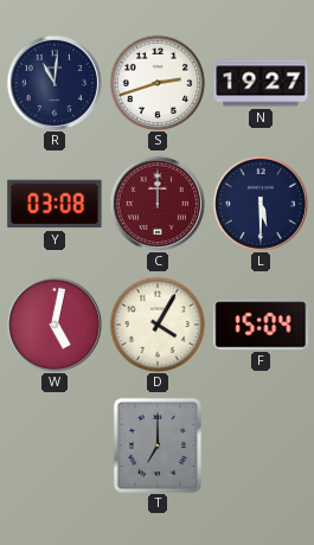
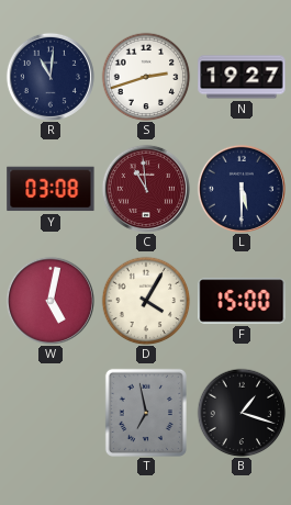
C: 12:00 -> 10:59
F: 15:04 -> 15:00
T: 7:00 -> 6:58
B: none -> 1:18
